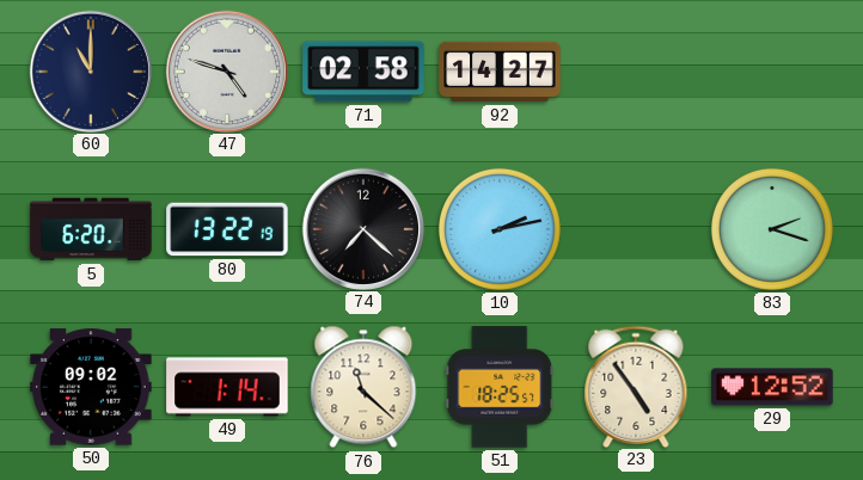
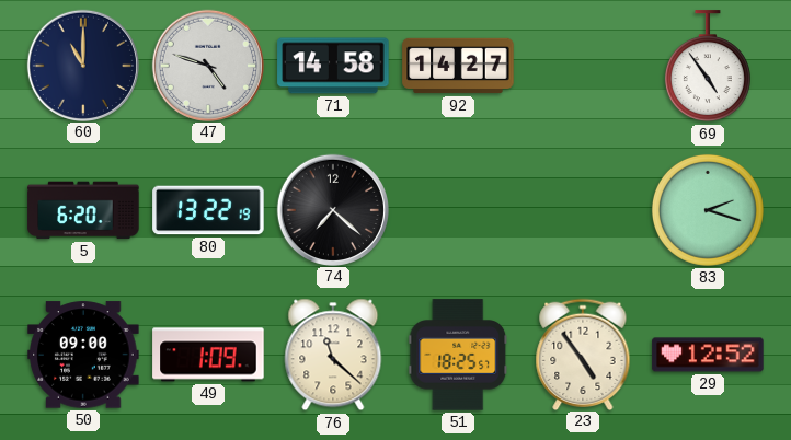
71: 02:58 -> 14:58
69: none -> 4:54
10: 2:13 -> none
50: 09:02 -> 09:00
49: 1:14 -> 1:09
